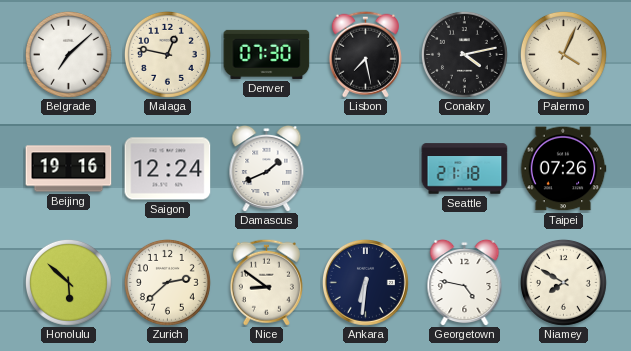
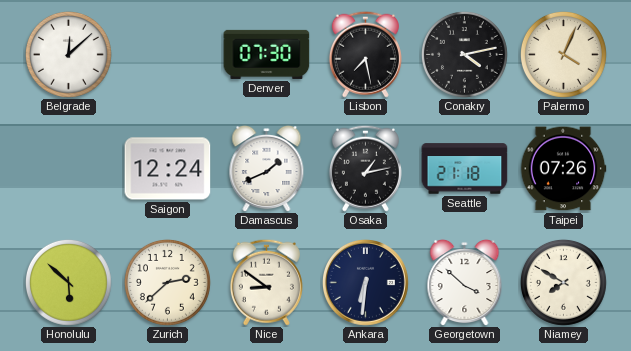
Belgrade: 7:08 -> 12:08
Malaga: 12:47 -> none
Beijing: 19:16 -> none
Osaka: none -> 1:13
Georgetown: 4:47 -> 3:52
